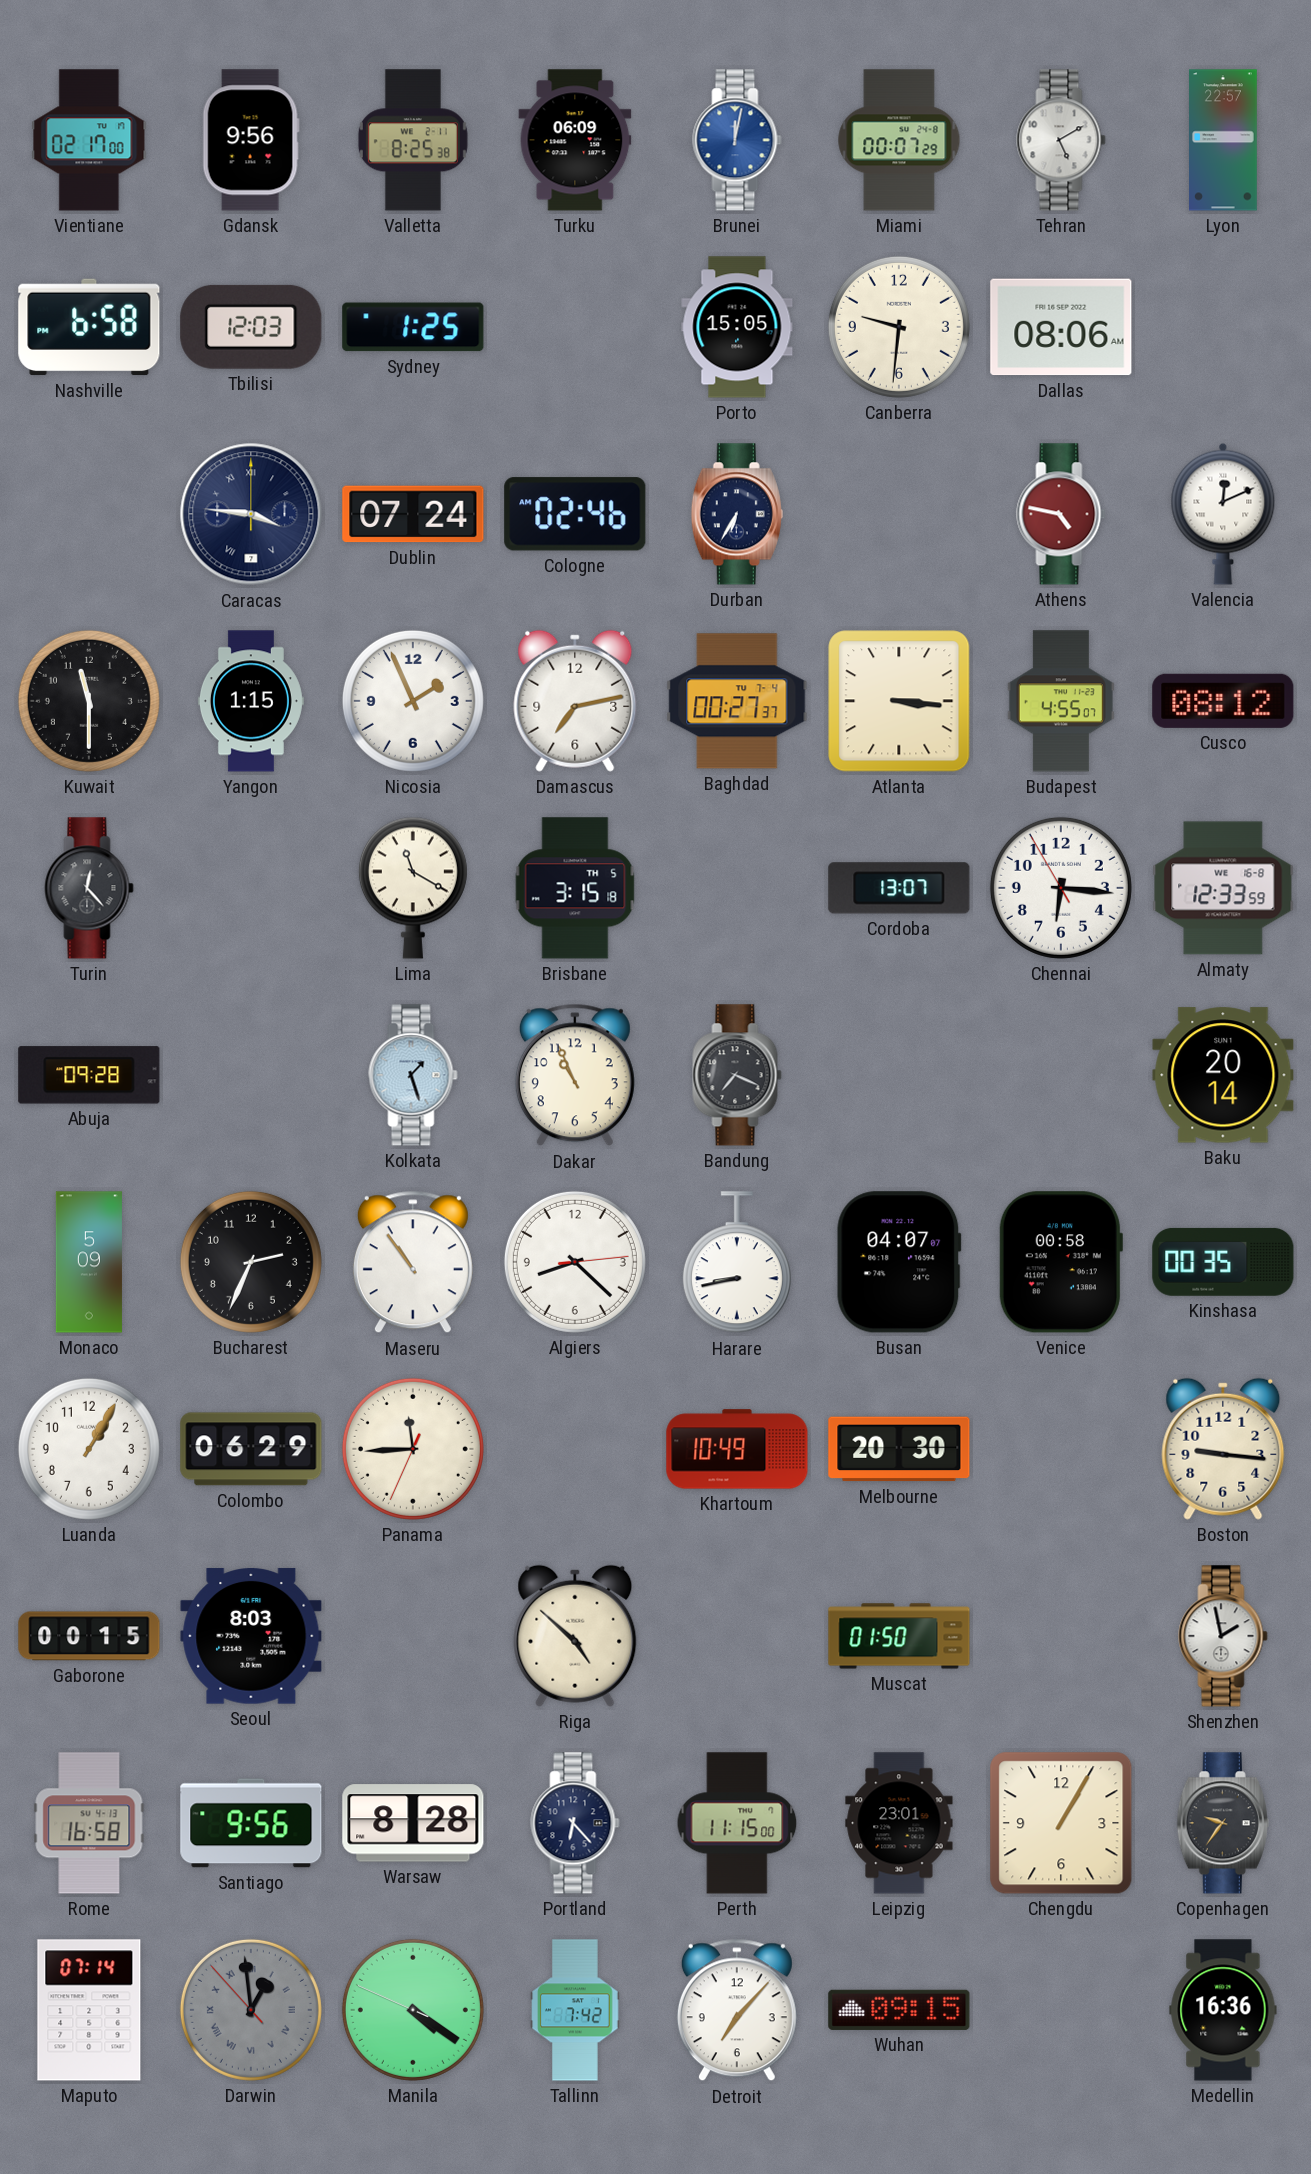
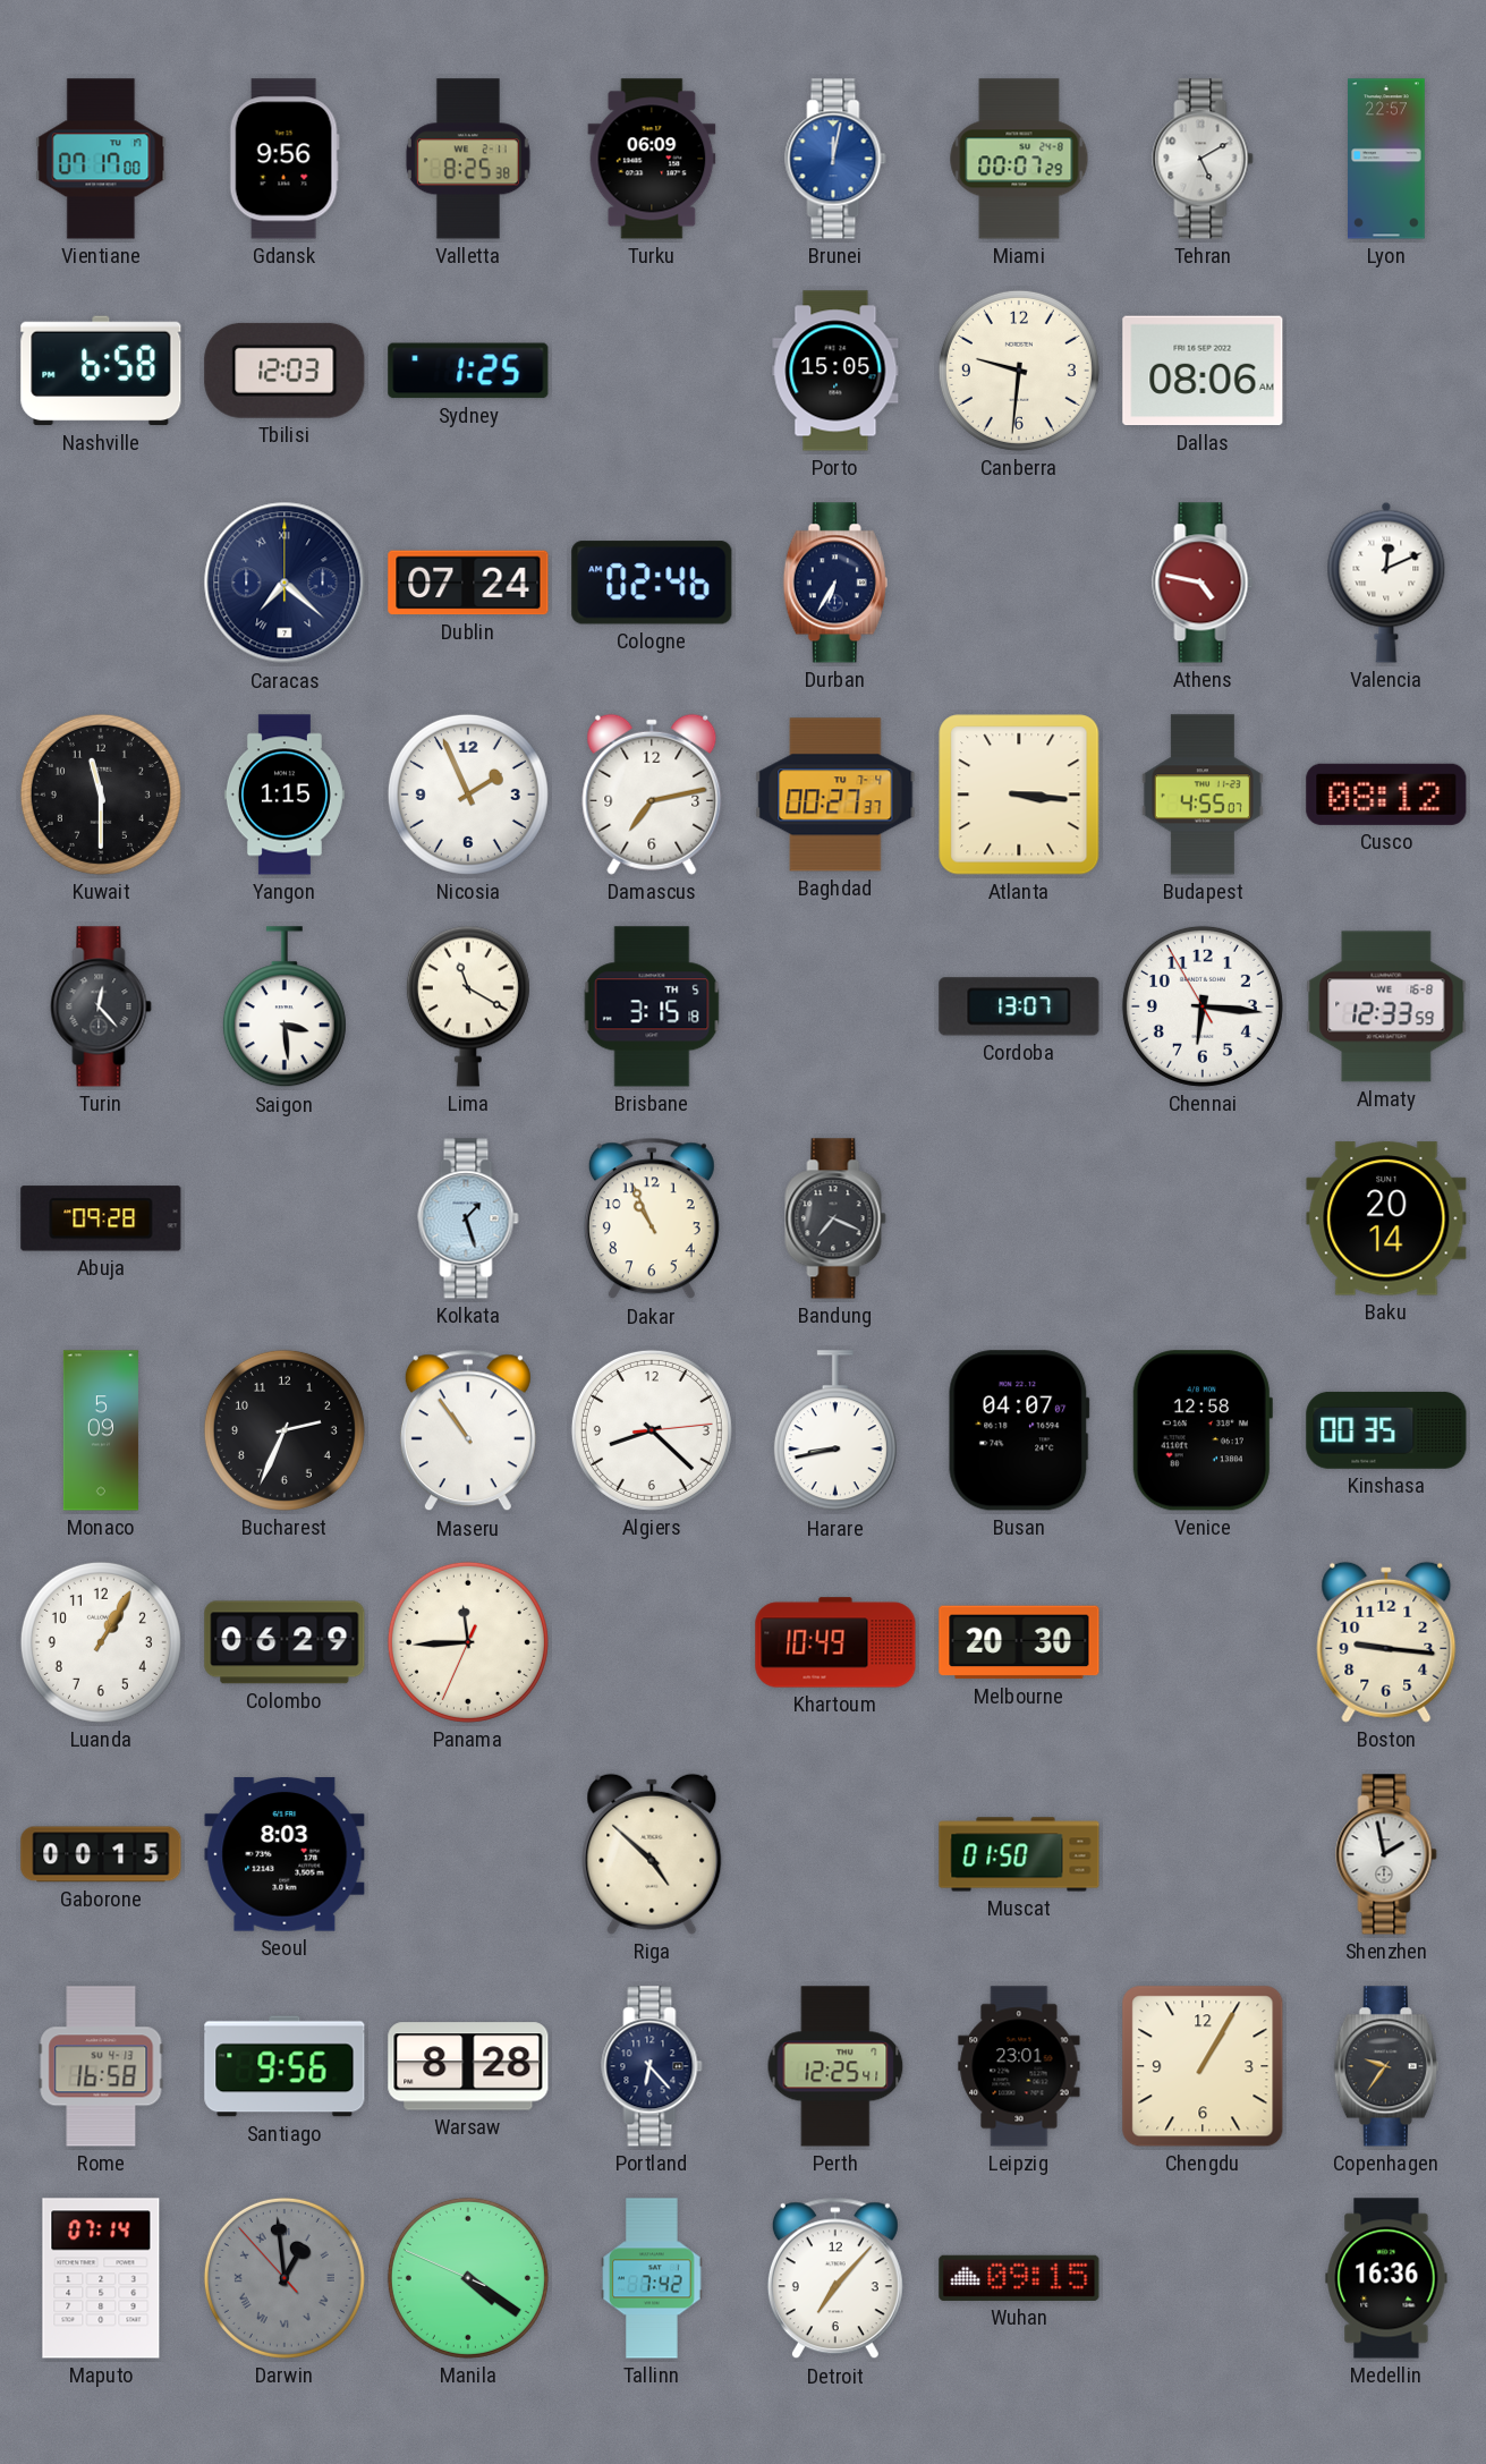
Vientiane: 02:17 -> 07:17
Caracas: 3:46 -> 7:22
Saigon: none -> 3:29
Venice: 00:58 -> 12:58
Perth: 11:15 -> 12:25
